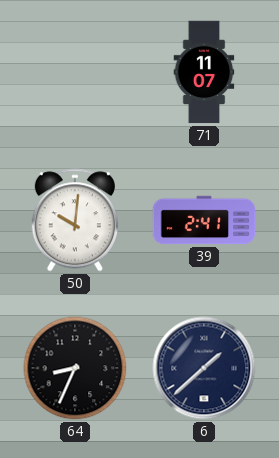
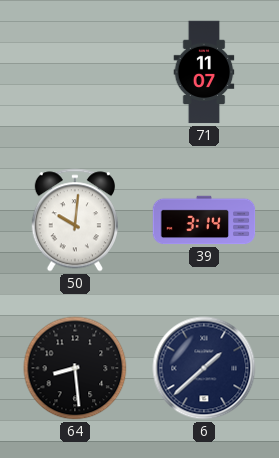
39: 2:41 -> 3:14
64: 8:34 -> 8:29
